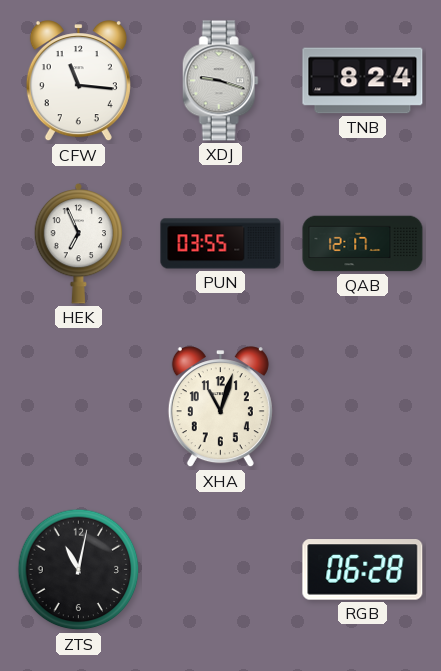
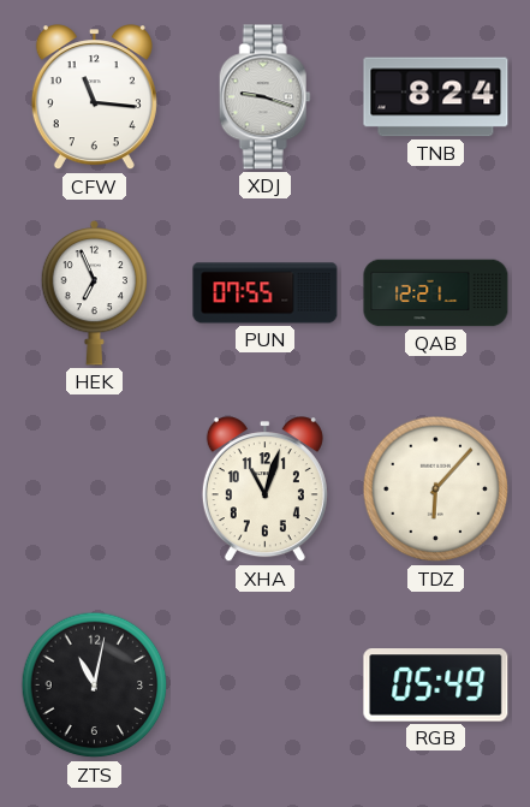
PUN: 03:55 -> 07:55
QAB: 12:17 -> 12:21
TDZ: none -> 6:07
RGB: 06:28 -> 05:49
